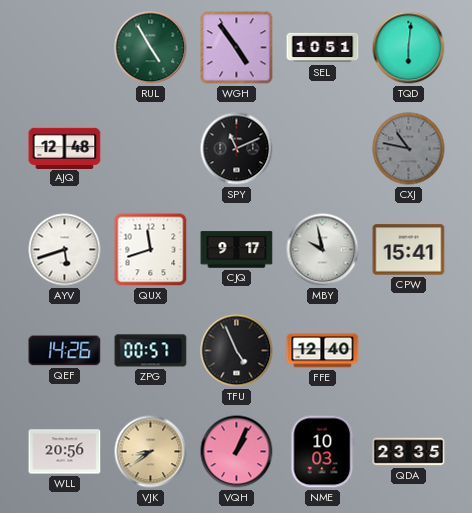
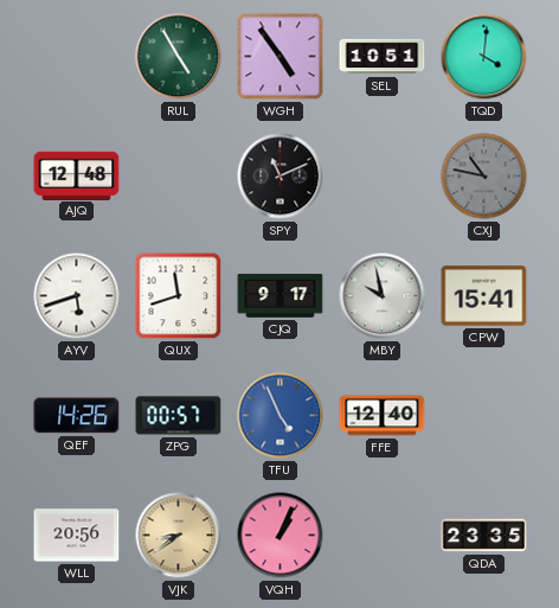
TQD: 6:01 -> 4:01
TFU dial: black -> blue
NME: 10:03 -> none
